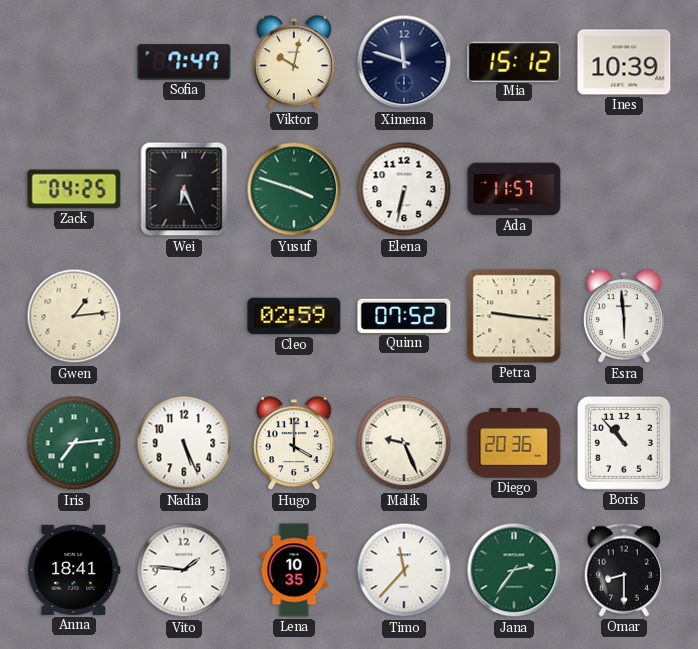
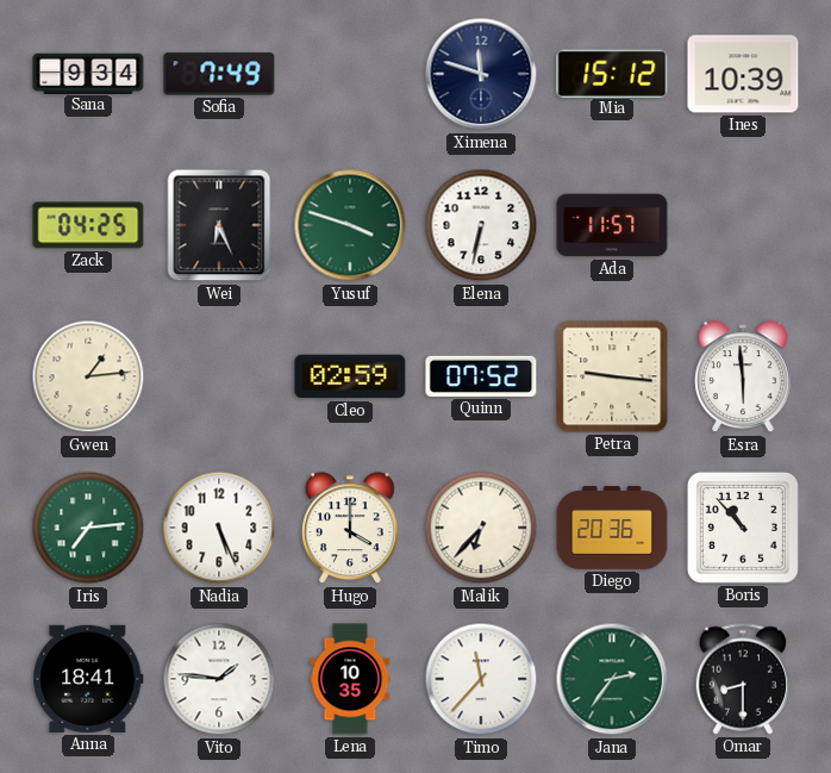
Sana: none -> 9:34
Sofia: 7:47 -> 7:49
Viktor: 10:02 -> none
Malik: 9:26 -> 6:37
